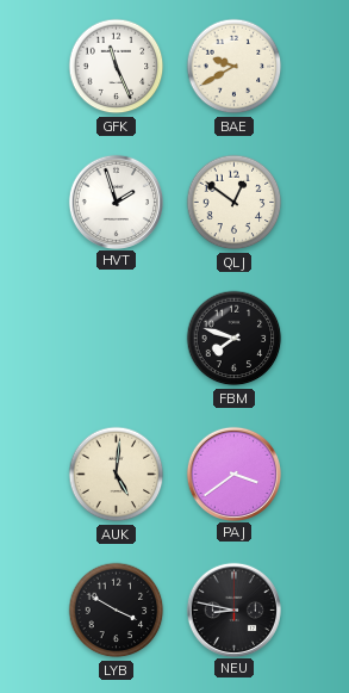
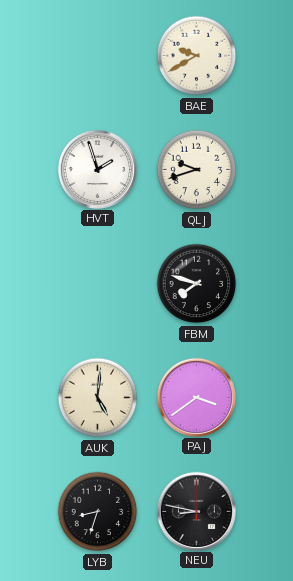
GFK: 11:26 -> none
QLJ: 12:51 -> 9:42
LYB: 3:50 -> 8:33
